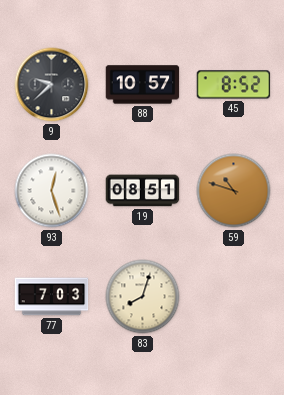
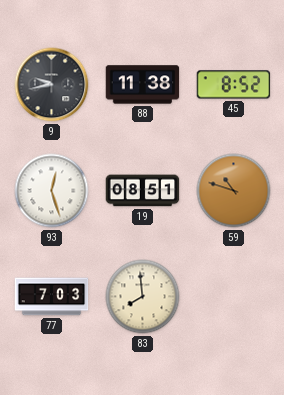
9: 9:38 -> 9:43
88: 10:57 -> 11:38
83: 8:03 -> 7:59
